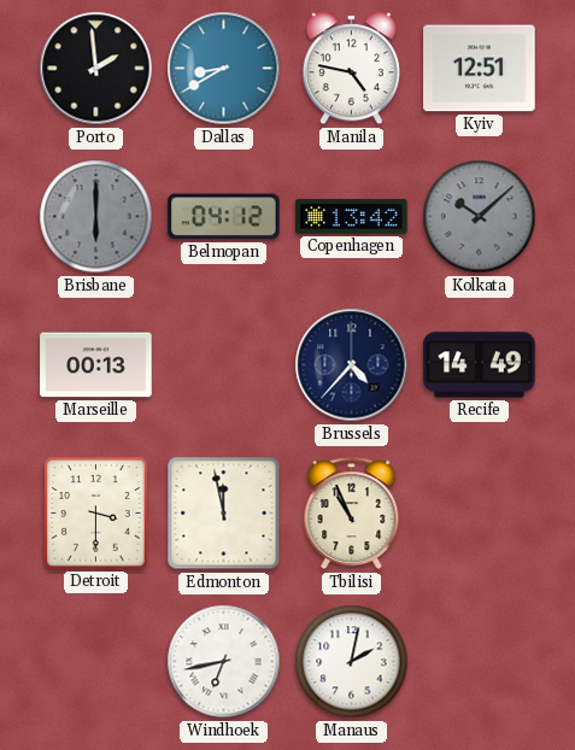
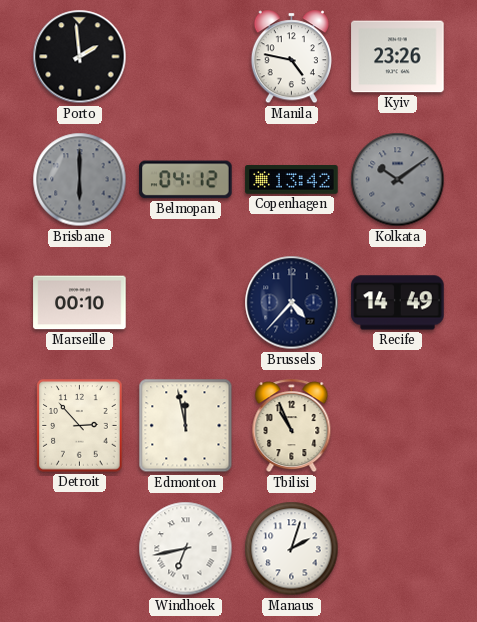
Dallas: 8:40 -> none
Kyiv: 12:51 -> 23:26
Kolkata: 10:08 -> 10:09
Marseille: 00:13 -> 00:10
Detroit: 3:30 -> 2:53
Manaus: 2:02 -> 2:03
